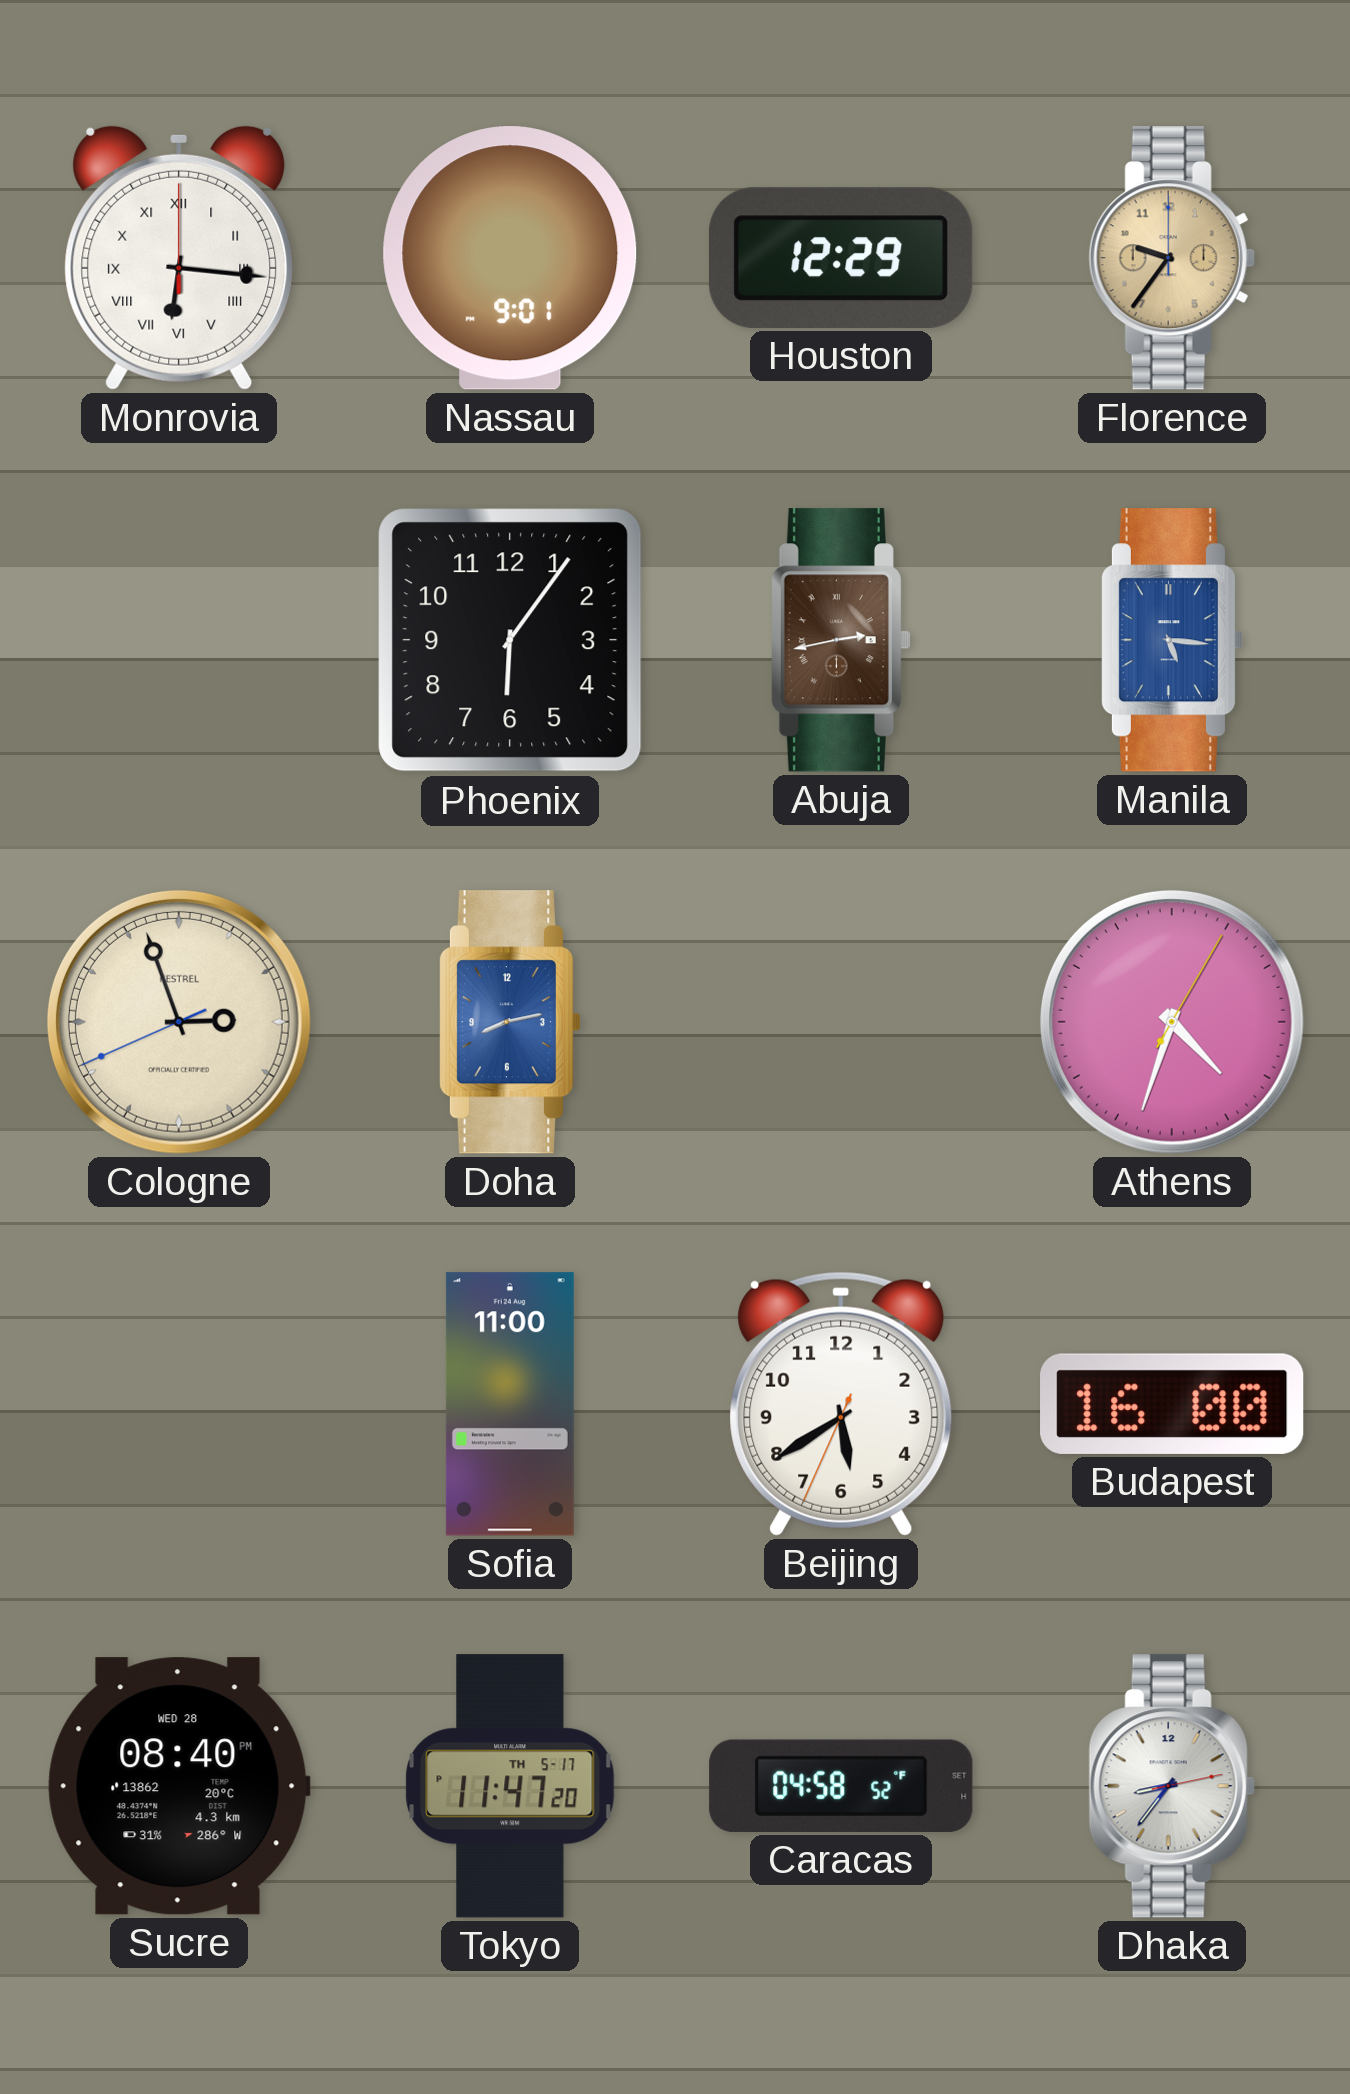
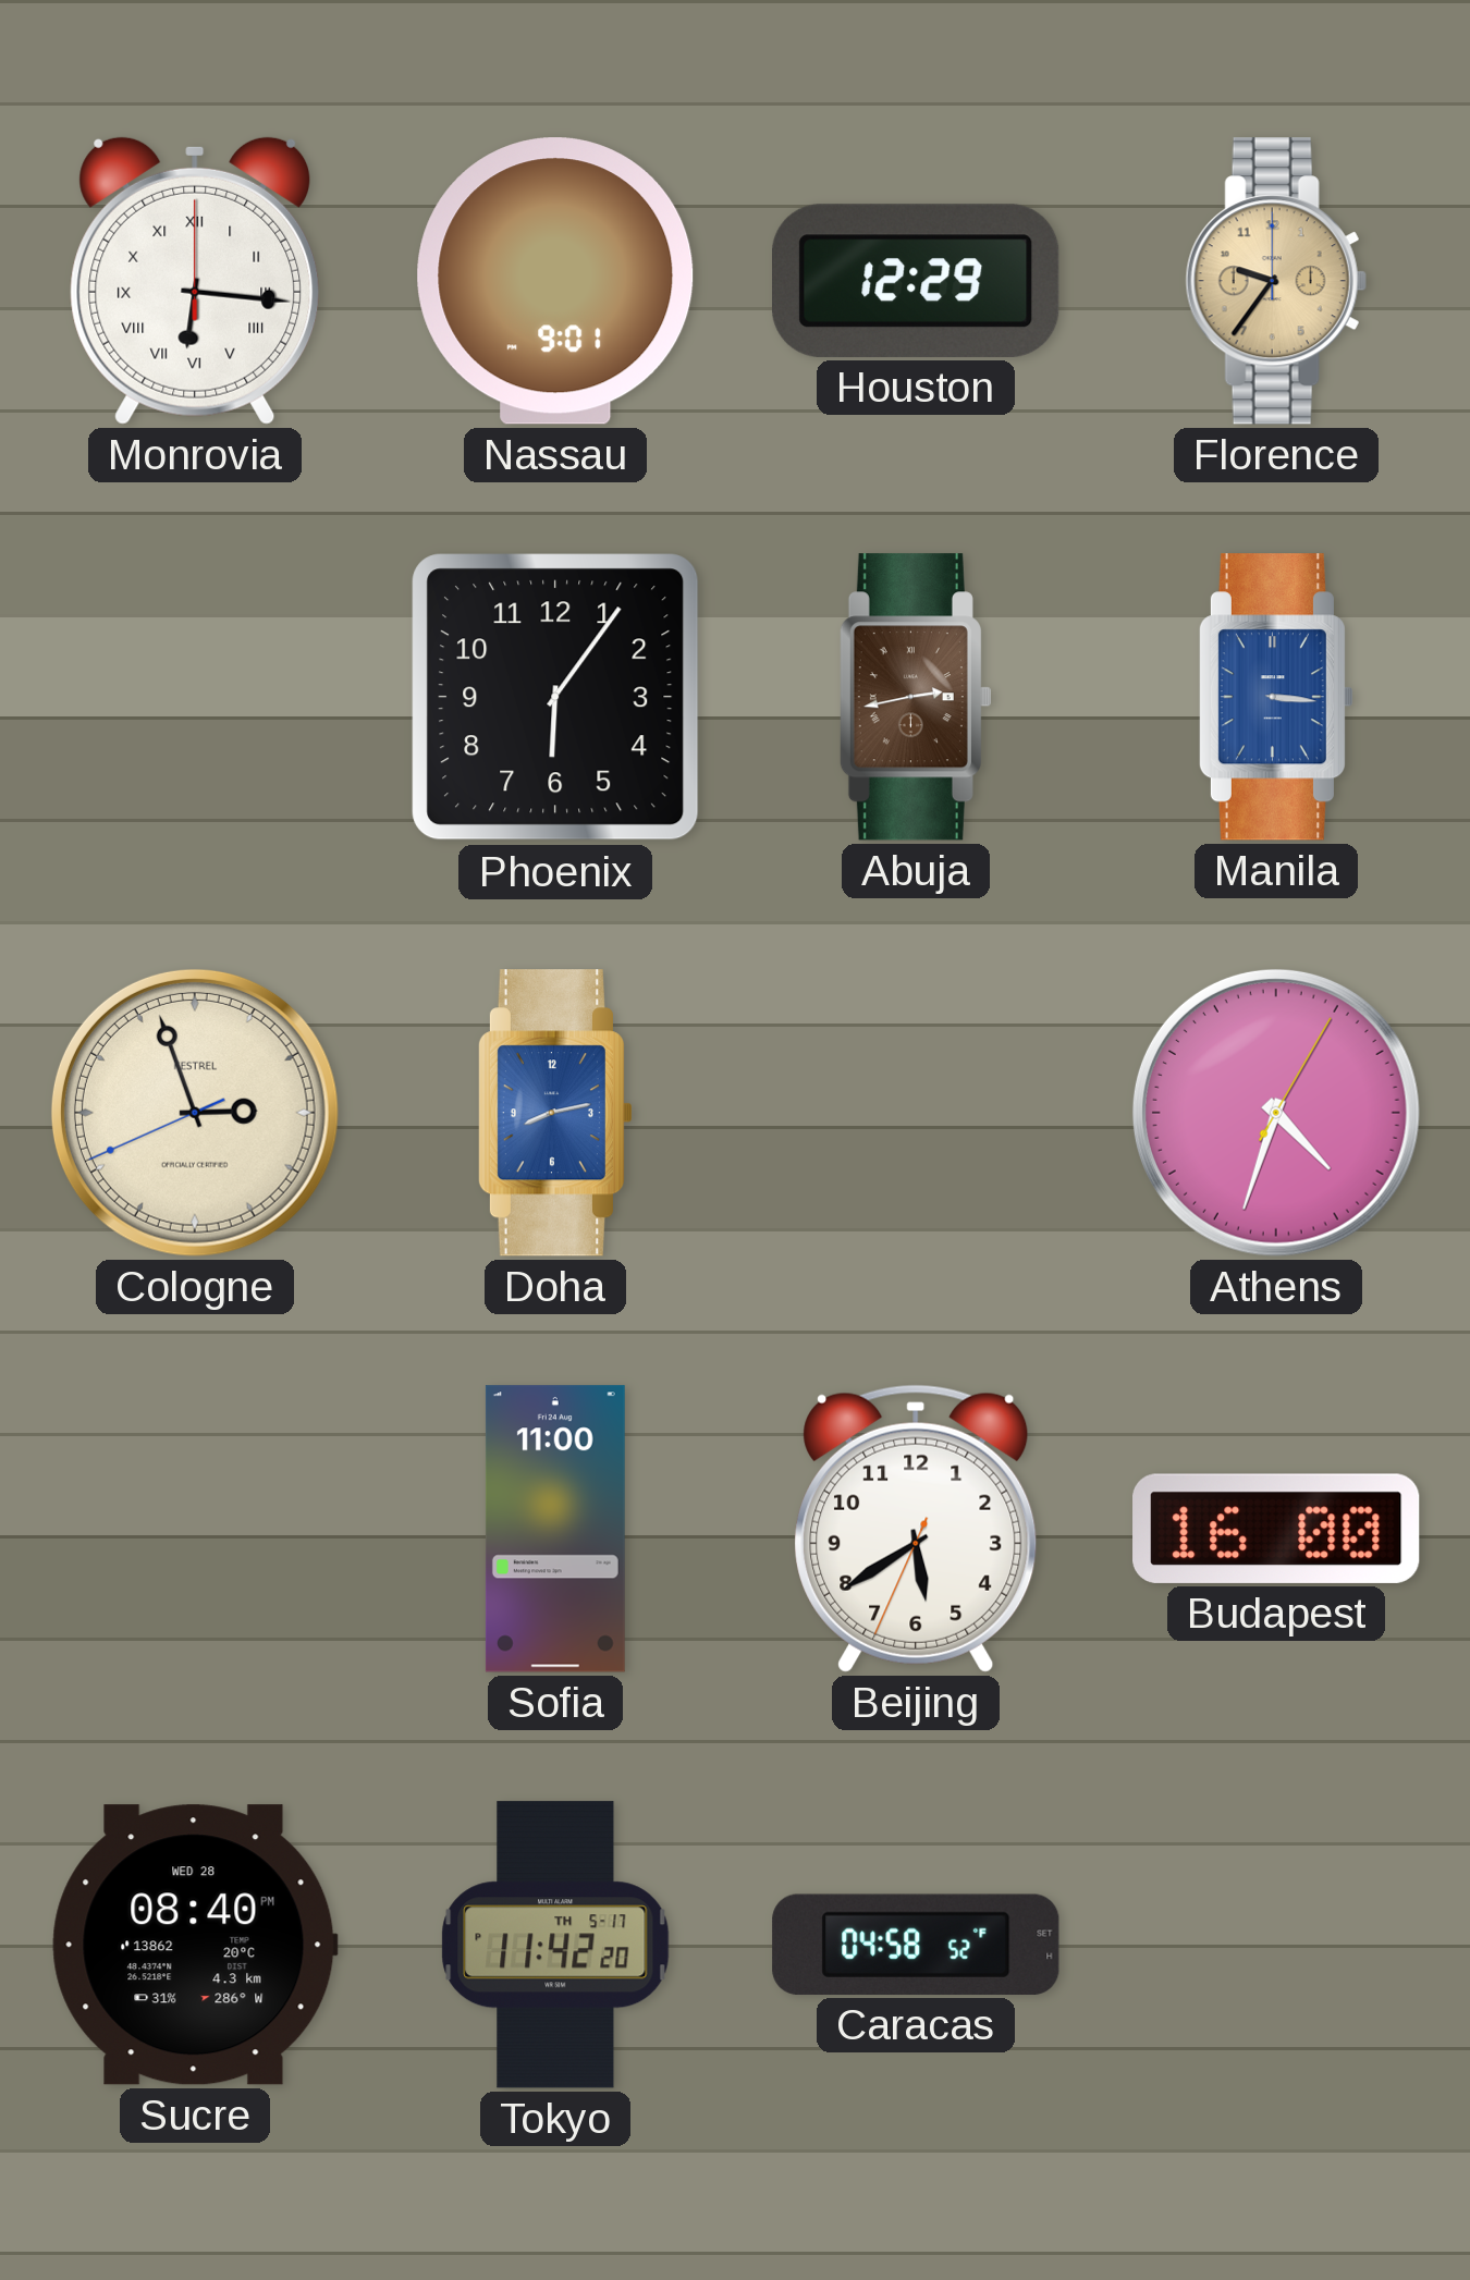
Manila: 5:16 -> 3:16
Tokyo: 11:47 -> 11:42
Dhaka: 8:36 -> none
